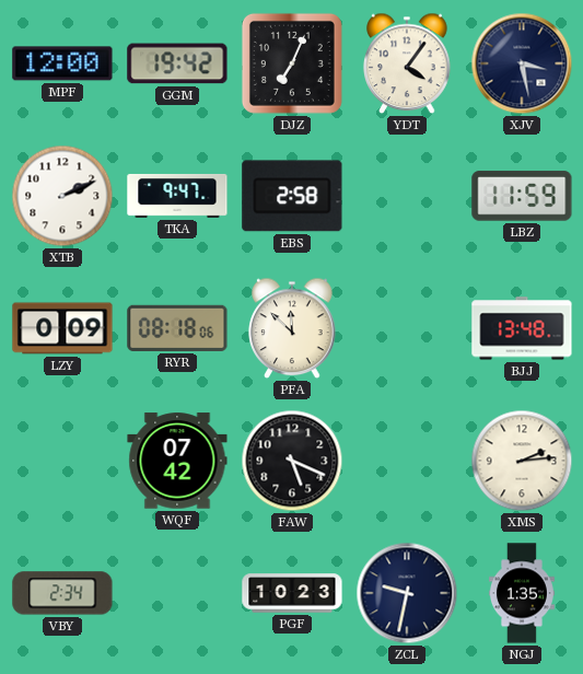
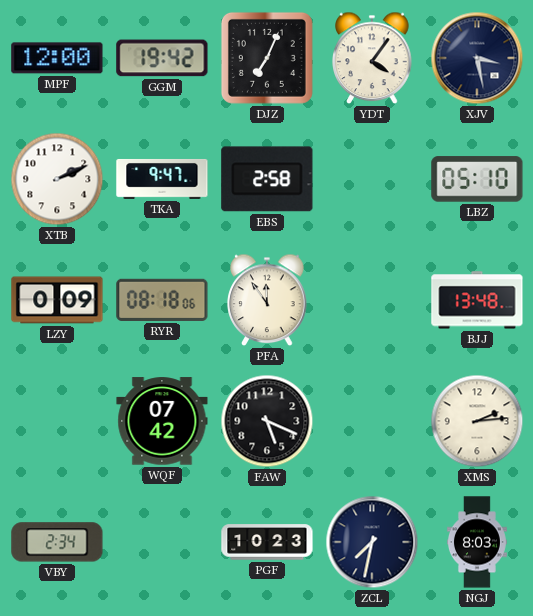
LBZ: 11:59 -> 05:10
PFA: 11:52 -> 11:54
ZCL: 9:32 -> 7:32
NGJ: 1:35 -> 8:03
